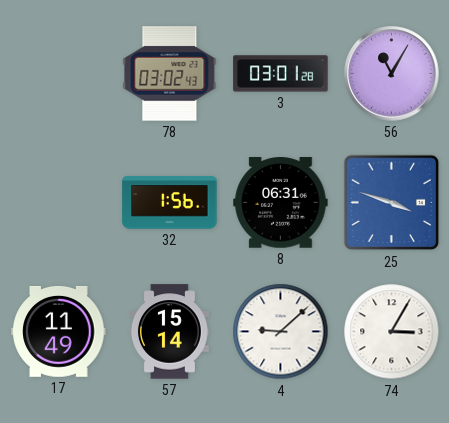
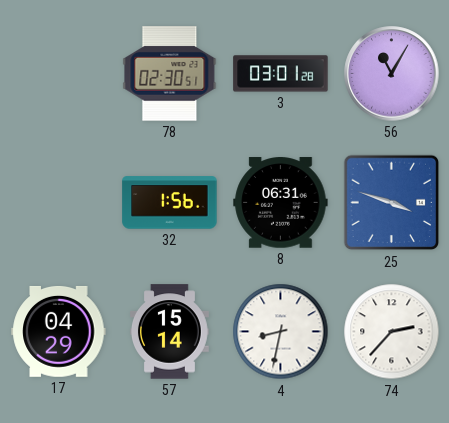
78: 03:02 -> 02:30
17: 11:49 -> 04:29
4: 9:08 -> 8:32
74: 3:05 -> 2:37
